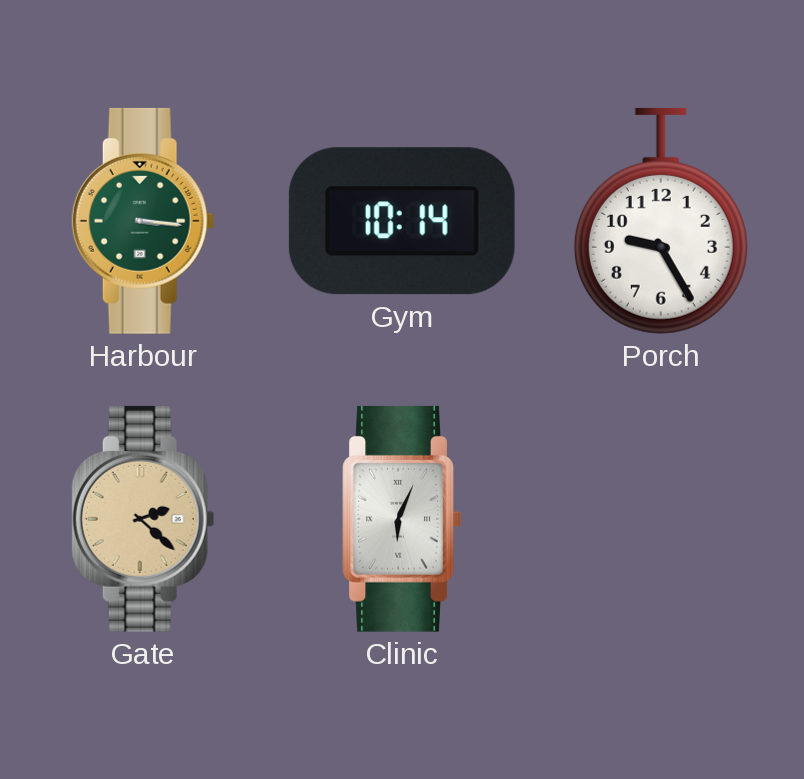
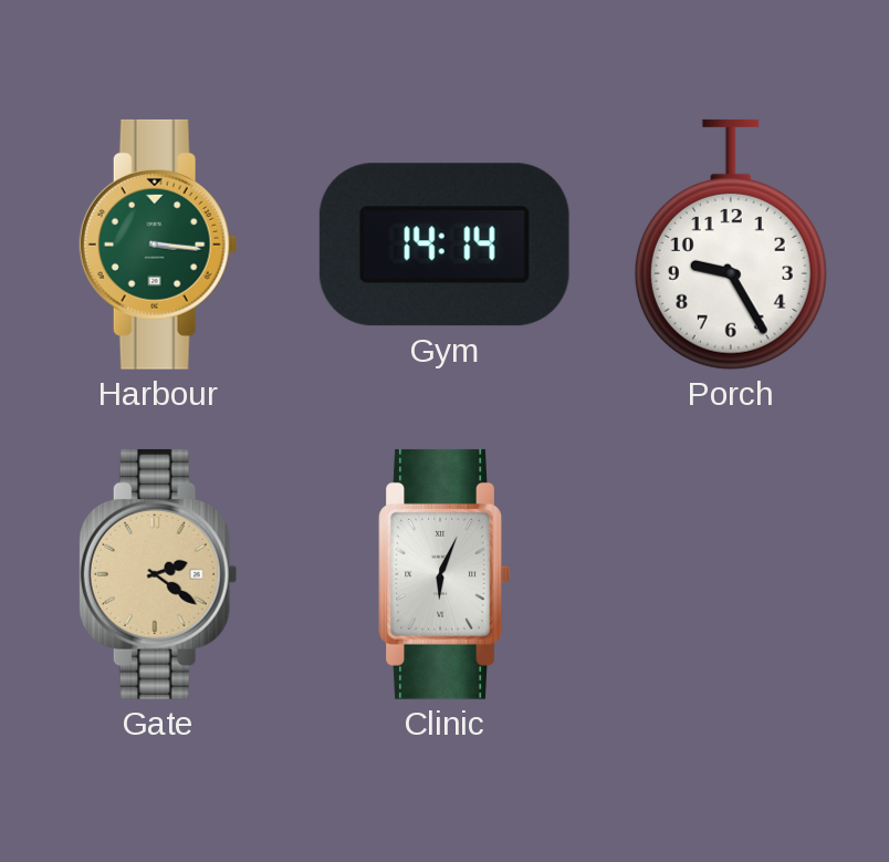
Gym: 10:14 -> 14:14
Gate: 2:22 -> 2:21
